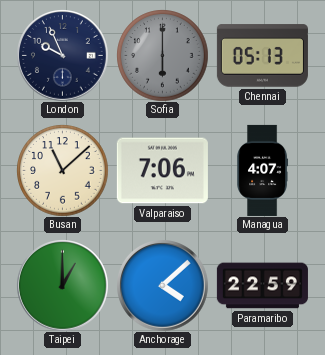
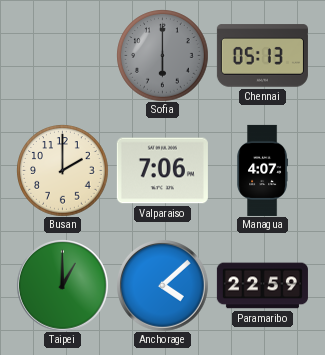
London: 9:56 -> none
Busan: 11:08 -> 2:00
